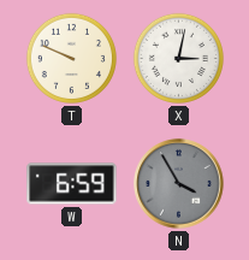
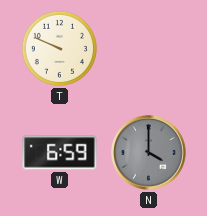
X: 3:02 -> none
N: 3:55 -> 4:00
